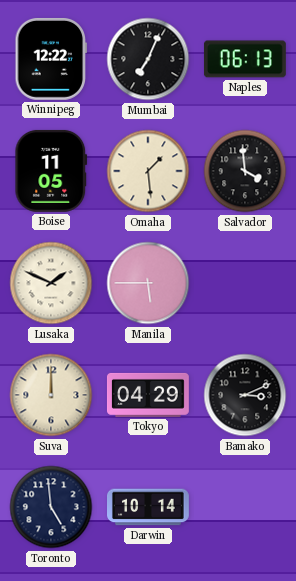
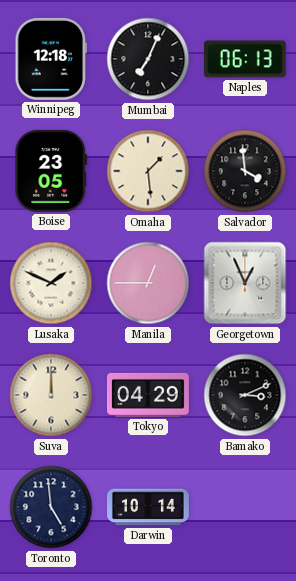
Winnipeg: 12:22 -> 12:18
Boise: 11:05 -> 23:05
Manila: 5:45 -> 12:45
Georgetown: none -> 12:56
